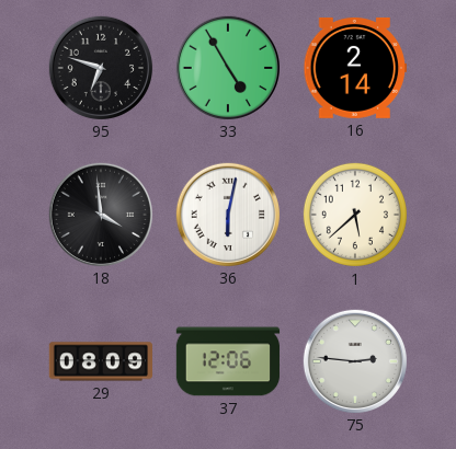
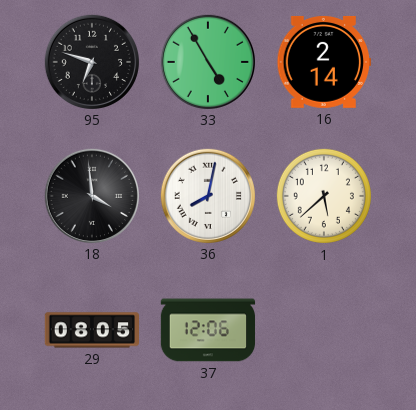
36: 6:02 -> 8:02
29: 08:09 -> 08:05
75: 2:46 -> none
